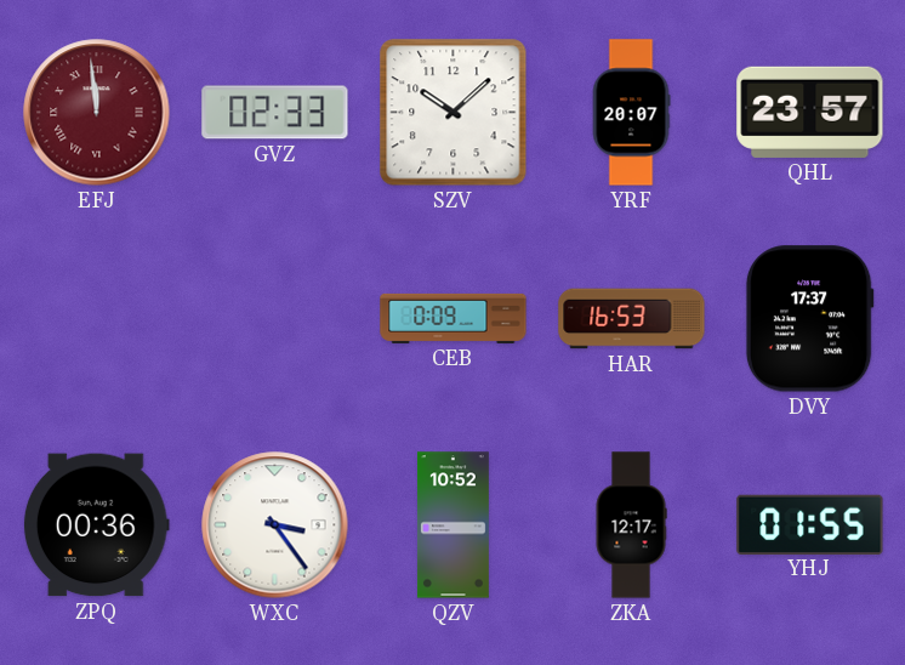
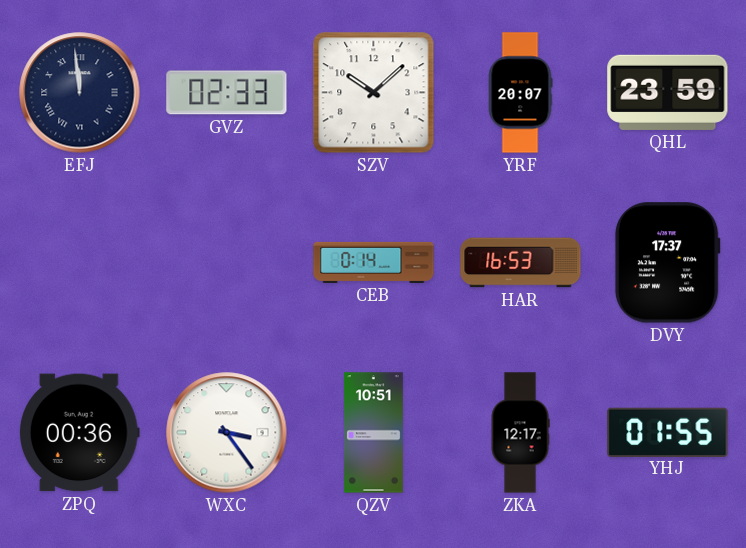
EFJ dial: burgundy -> navy
QHL: 23:57 -> 23:59
CEB: 0:09 -> 0:14
QZV: 10:52 -> 10:51
